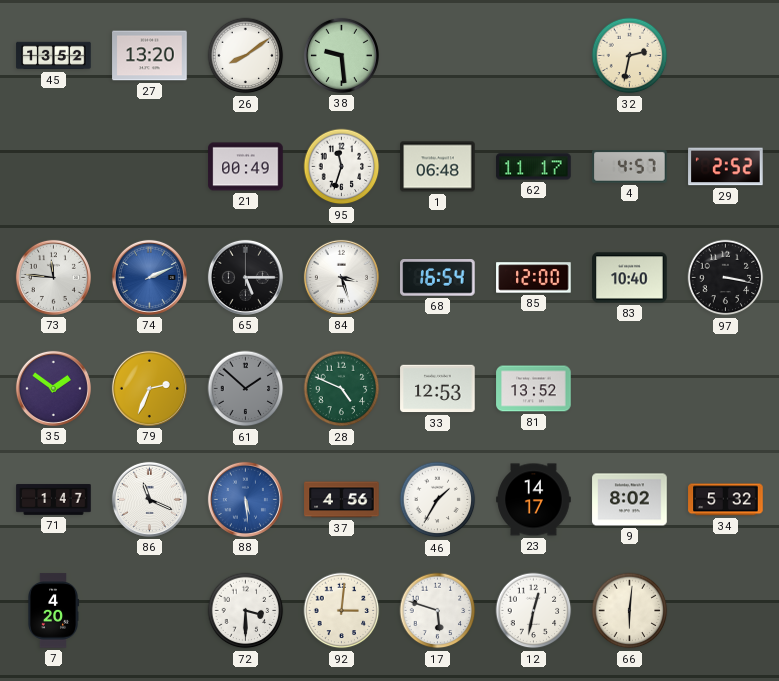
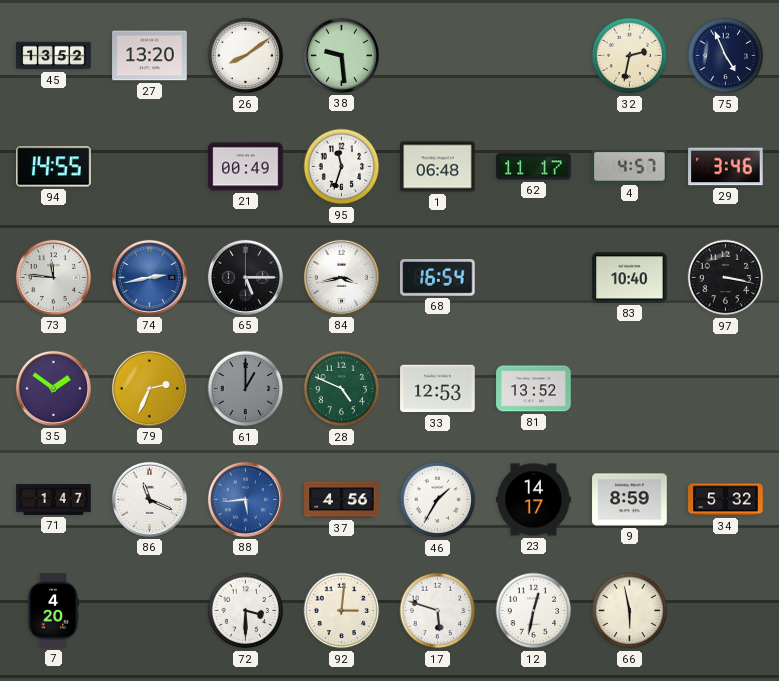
75: none -> 4:56
94: none -> 14:55
29: 2:52 -> 3:46
74: 2:11 -> 2:43
84: 3:27 -> 3:43
85: 12:00 -> none
61: 1:52 -> 1:00
88: 5:29 -> 5:44
9: 8:02 -> 8:59
66: 6:01 -> 5:58
